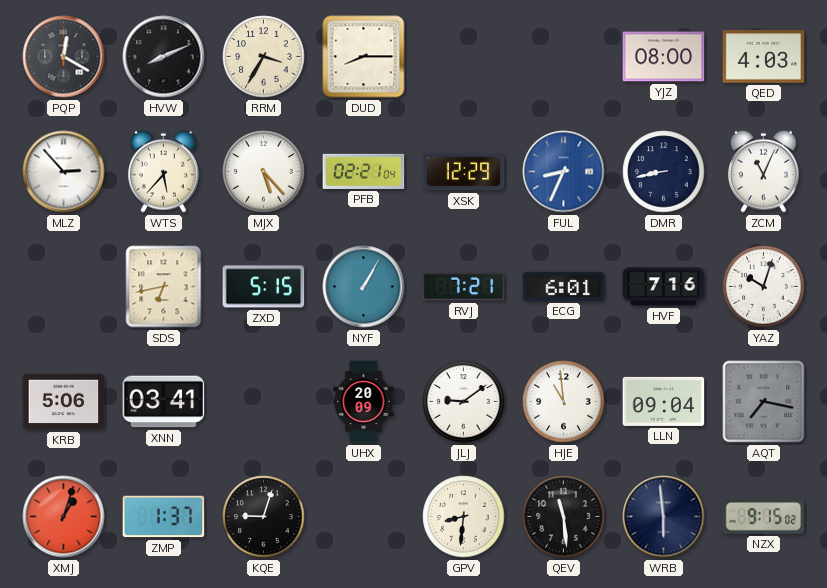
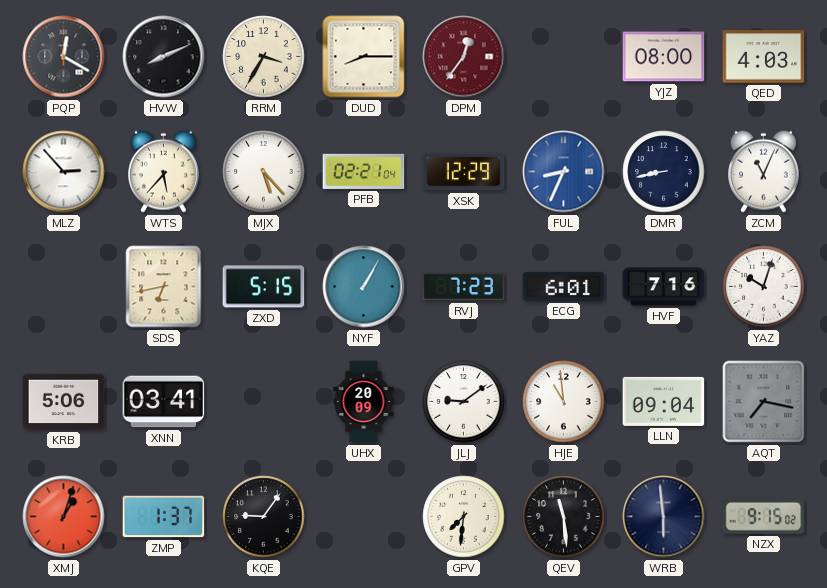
DPM: none -> 12:36
RVJ: 7:21 -> 7:23
KQE: 9:03 -> 9:06
GPV: 8:31 -> 7:31
